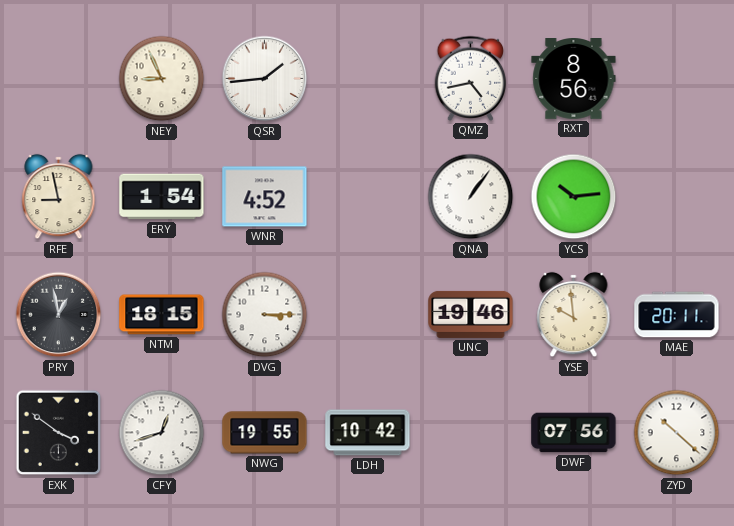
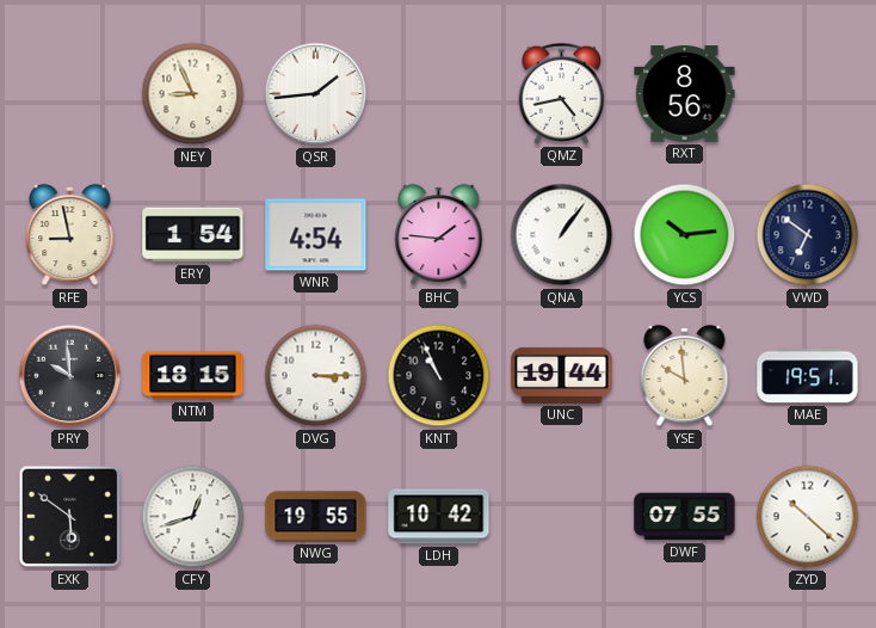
WNR: 4:52 -> 4:54
BHC: none -> 1:46
VWD: none -> 6:51
PRY: 12:58 -> 9:59
KNT: none -> 10:56
UNC: 19:46 -> 19:44
MAE: 20:11 -> 19:51
EXK: 3:51 -> 5:51
DWF: 07:56 -> 07:55
